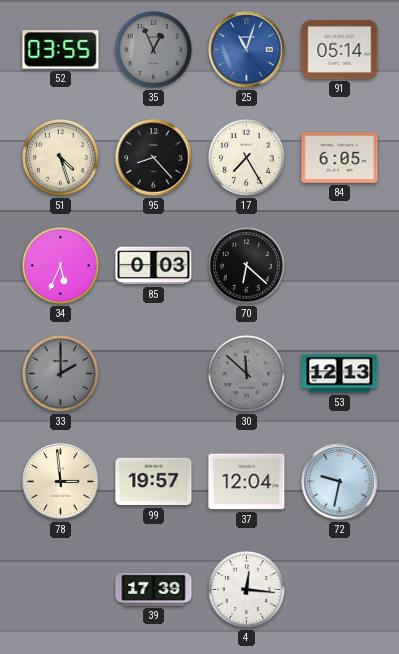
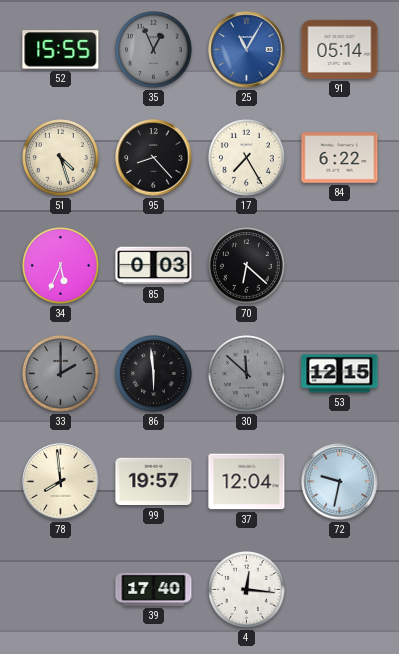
52: 03:55 -> 15:55
25: 11:03 -> 11:05
84: 6:05 -> 6:22
86: none -> 5:59
53: 12:13 -> 12:15
78: 2:59 -> 7:59
39: 17:39 -> 17:40
